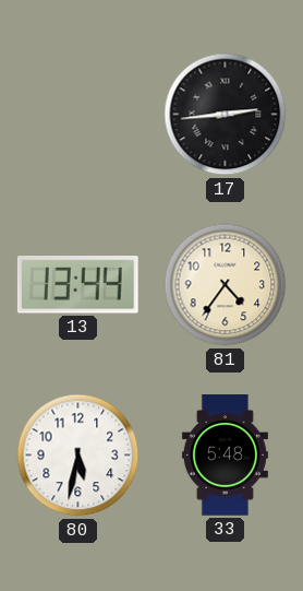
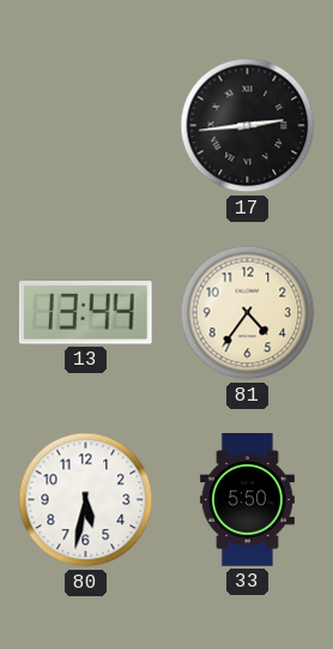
33: 5:48 -> 5:50
